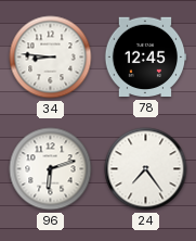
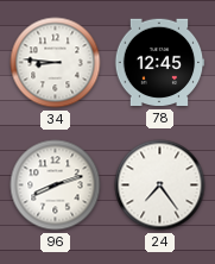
96: 6:12 -> 8:12
